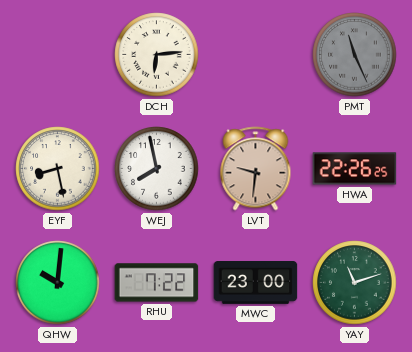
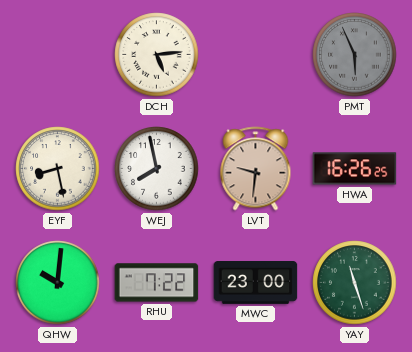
DCH: 6:14 -> 5:14
PMT: 11:26 -> 5:56
HWA: 22:26 -> 16:26
YAY: 11:12 -> 11:27
